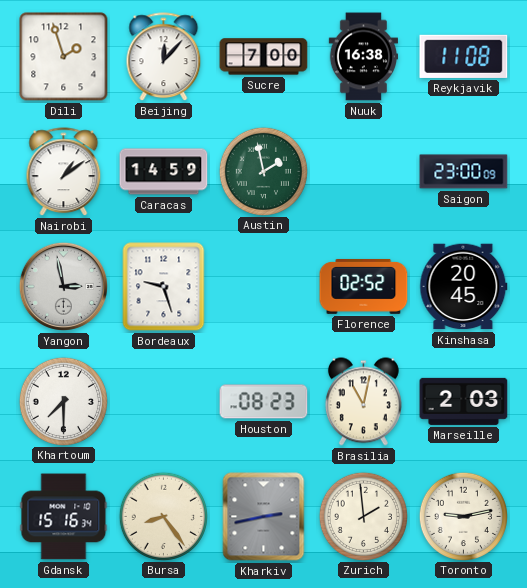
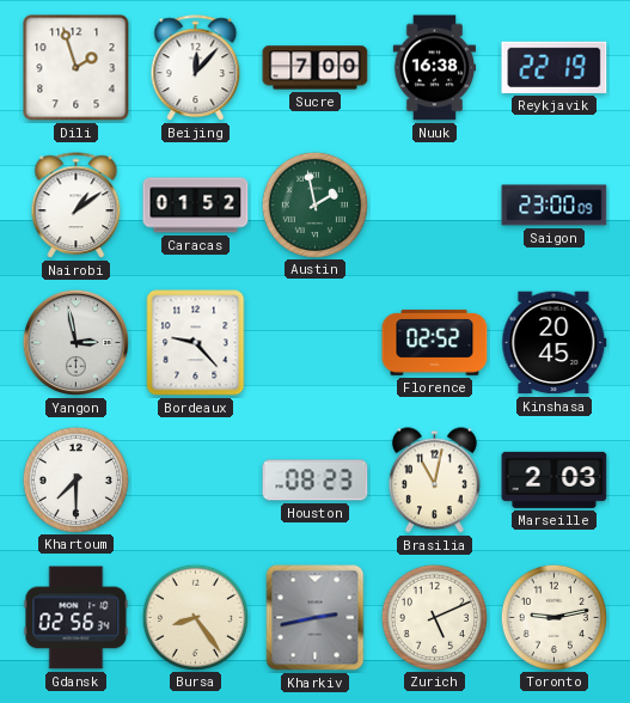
Reykjavik: 11:08 -> 22:19
Caracas: 14:59 -> 01:52
Bordeaux: 9:27 -> 9:23
Gdansk: 15:16 -> 02:56
Zurich: 1:59 -> 5:11
